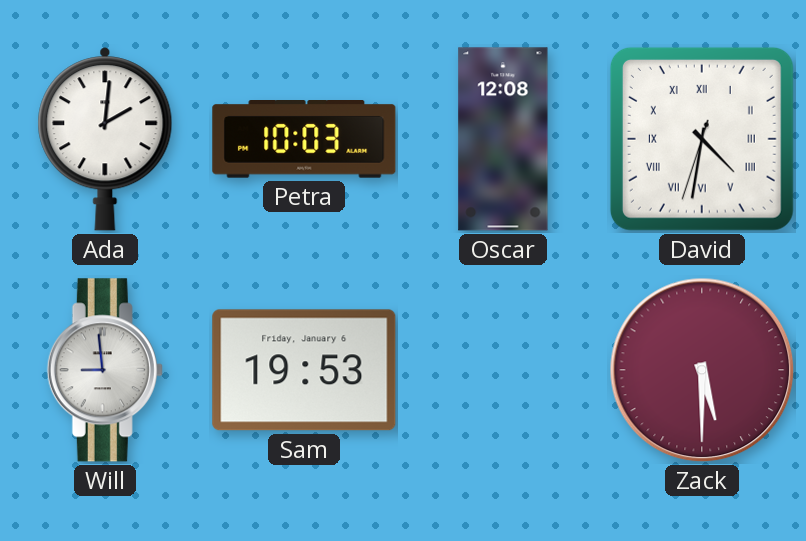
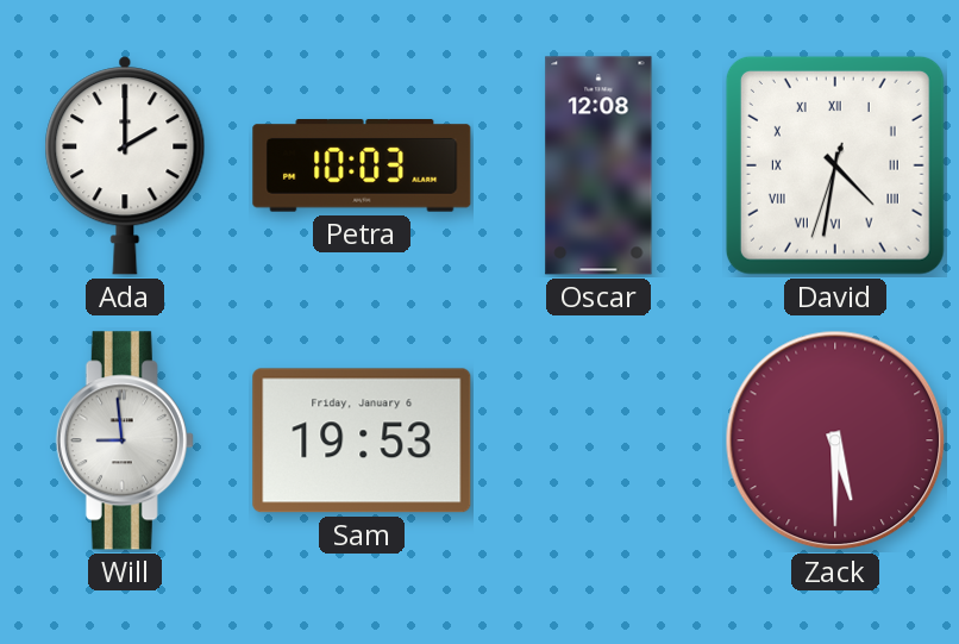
Ada: 2:01 -> 2:00
